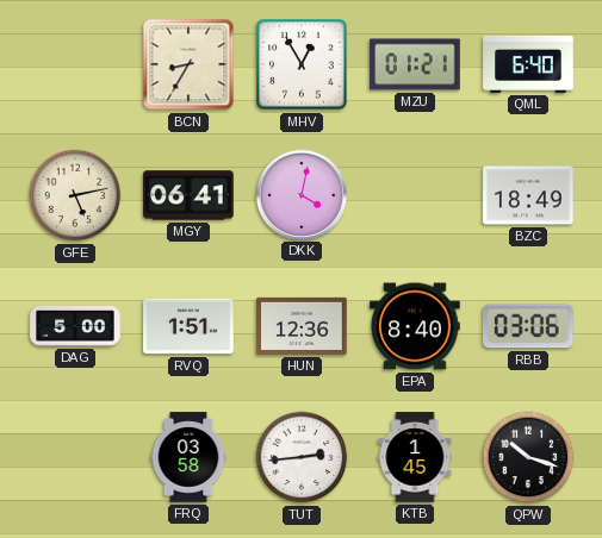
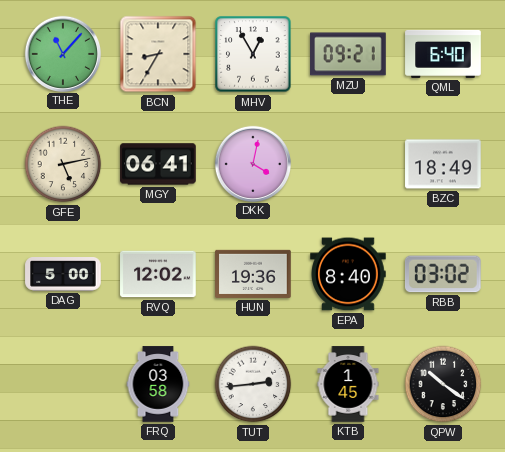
THE: none -> 11:07
MZU: 01:21 -> 09:21
RVQ: 1:51 -> 12:02
HUN: 12:36 -> 19:36
RBB: 03:06 -> 03:02
QPW: 10:18 -> 10:21
